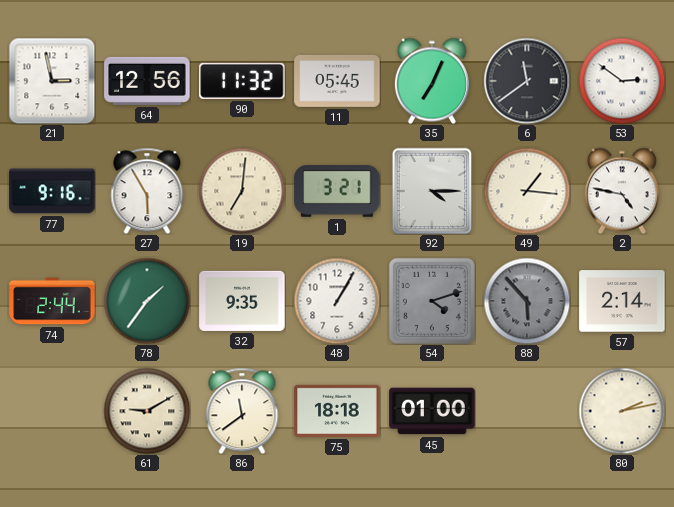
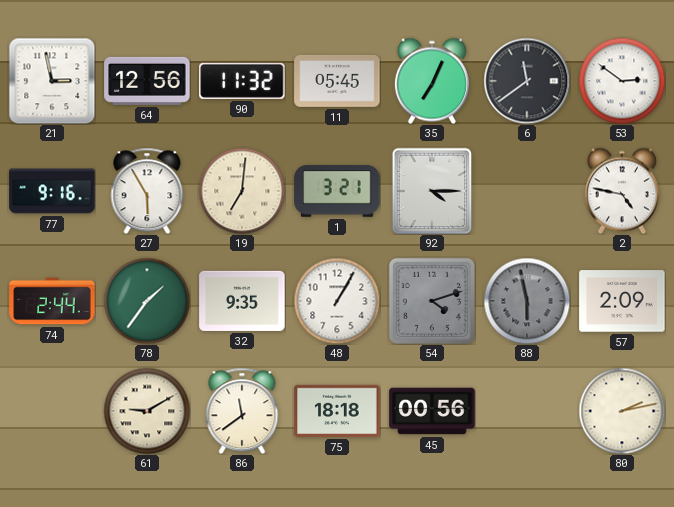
49: 1:16 -> none
88: 5:53 -> 5:58
57: 2:14 -> 2:09
45: 01:00 -> 00:56
